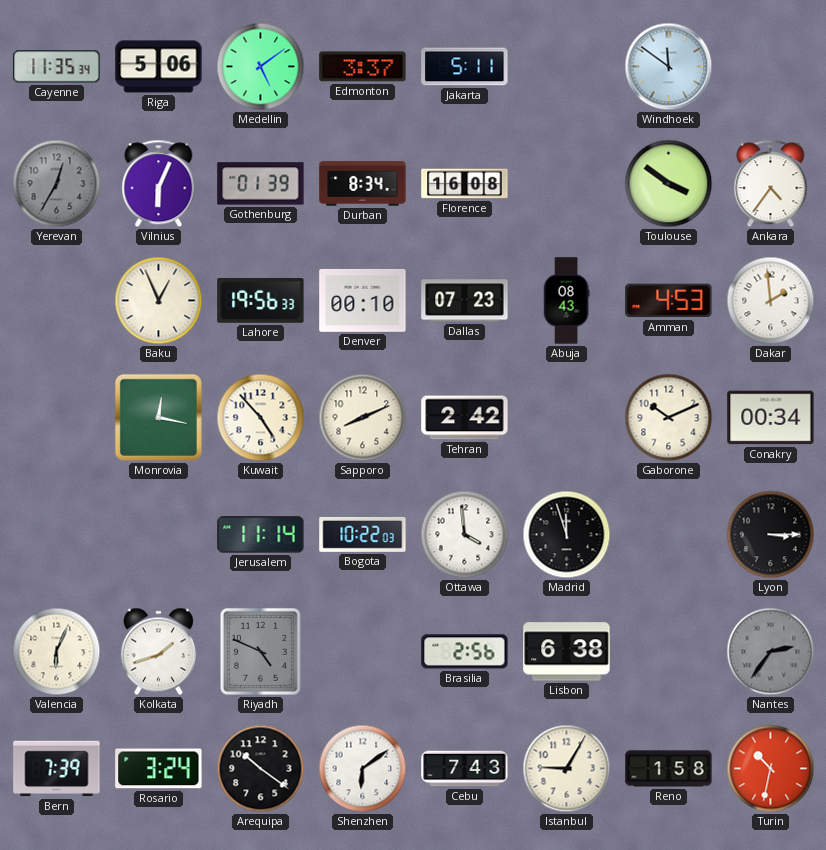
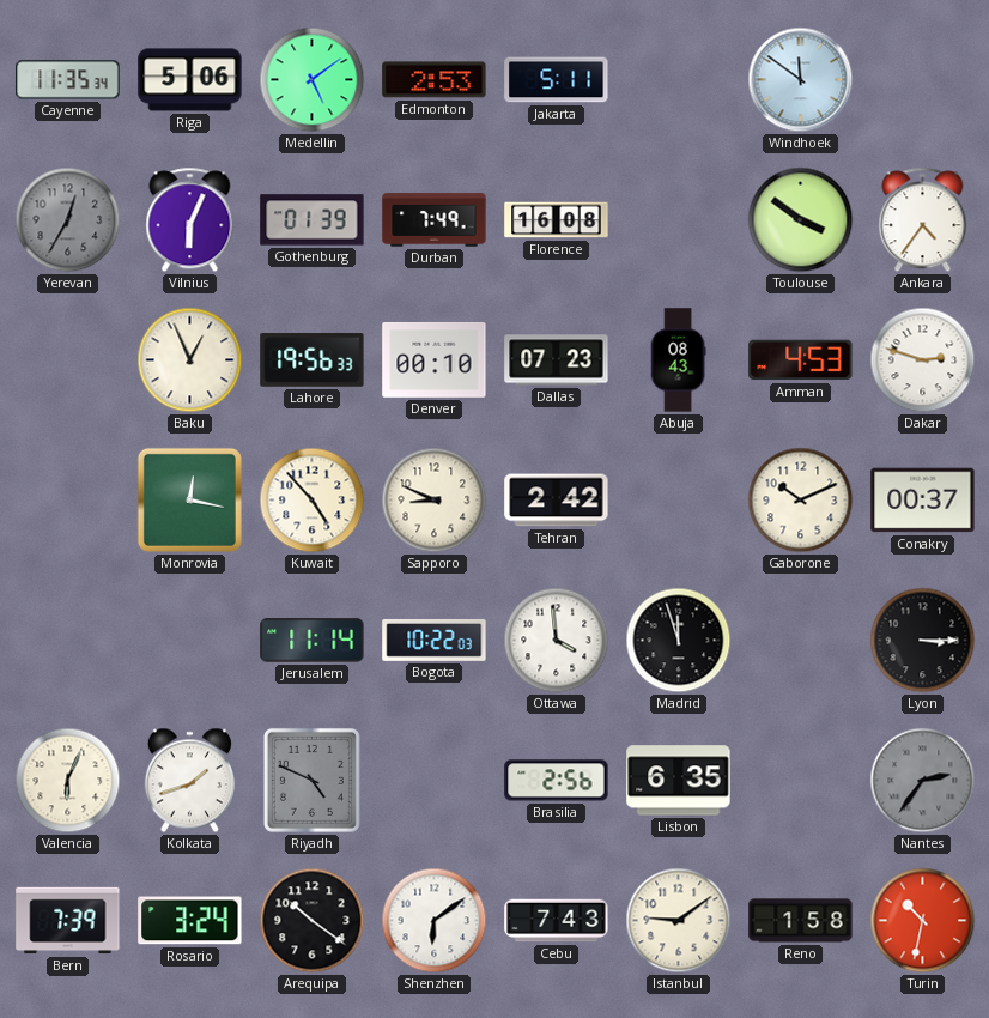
Edmonton: 3:37 -> 2:53
Durban: 8:34 -> 7:49
Dakar: 1:59 -> 2:48
Sapporo: 8:11 -> 8:49
Conakry: 00:34 -> 00:37
Lisbon: 6:38 -> 6:35
Istanbul: 9:05 -> 9:09
